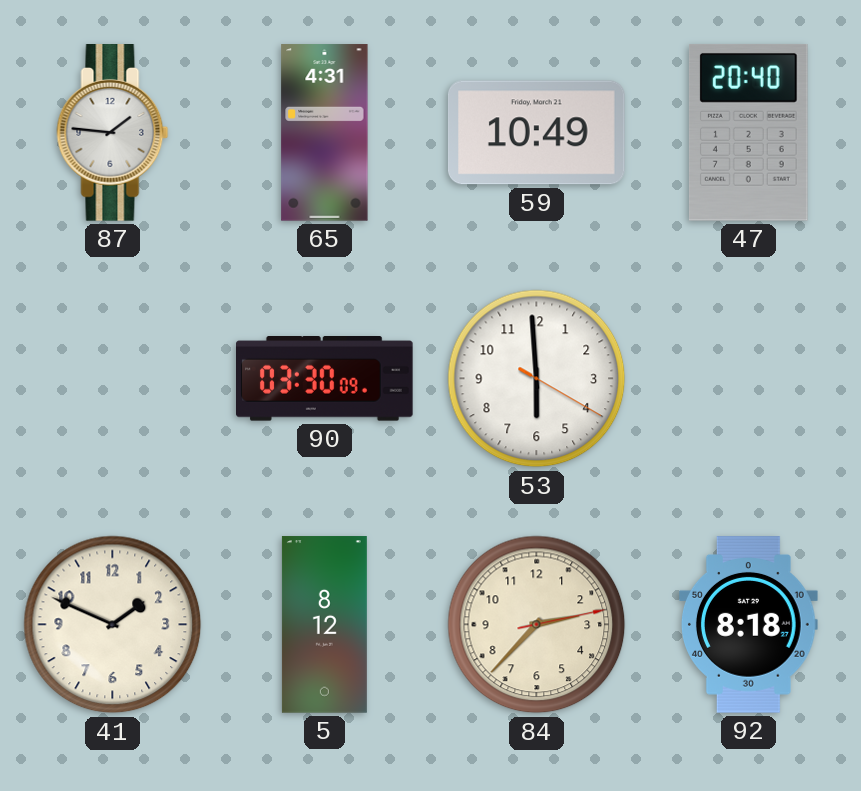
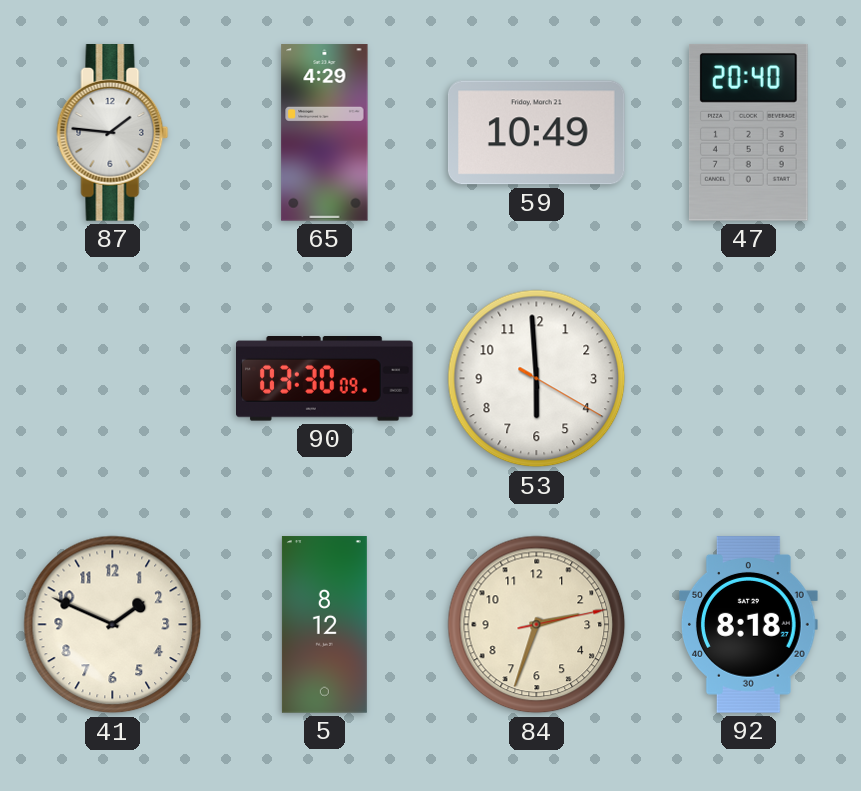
65: 4:31 -> 4:29
84: 2:37 -> 2:33
